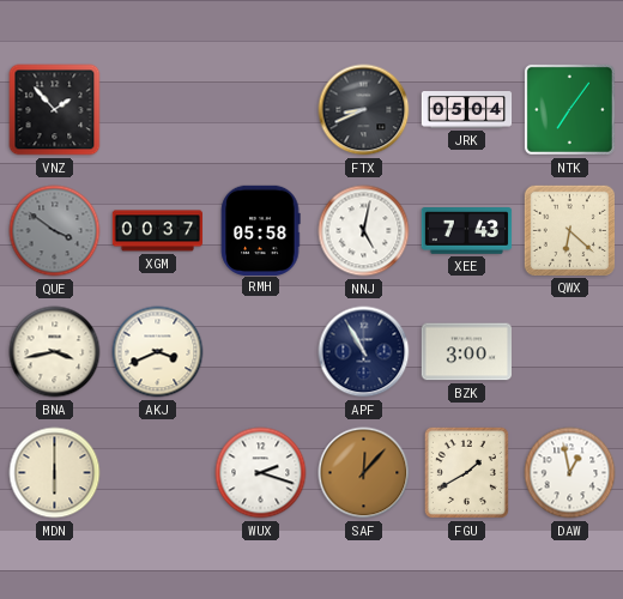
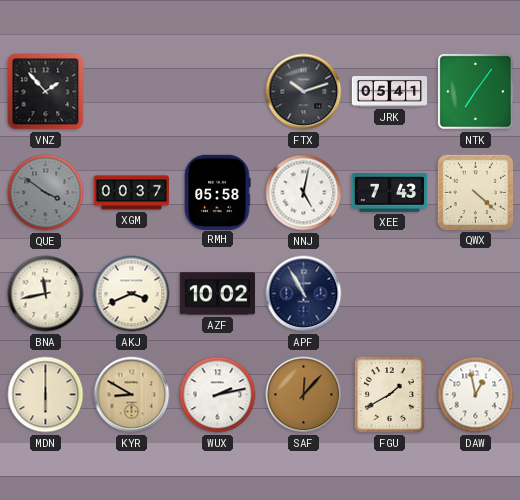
FTX: 8:41 -> 10:12
JRK: 05:04 -> 05:41
QWX: 6:22 -> 4:22
BNA: 3:43 -> 11:43
AZF: none -> 10:02
BZK: 3:00 -> none
KYR: none -> 8:50
WUX: 2:18 -> 2:13
